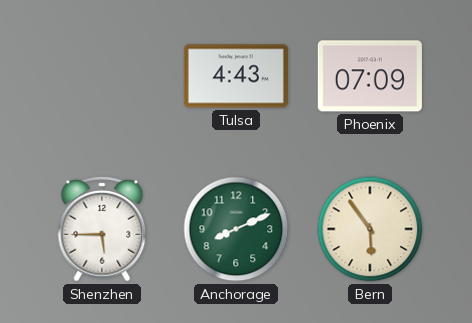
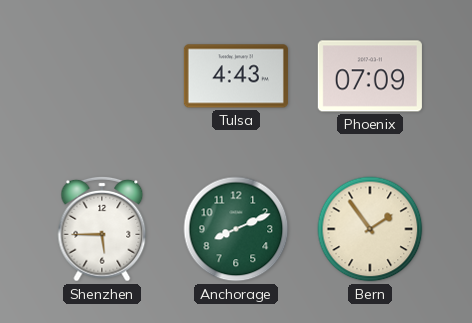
Bern: 5:54 -> 1:54
